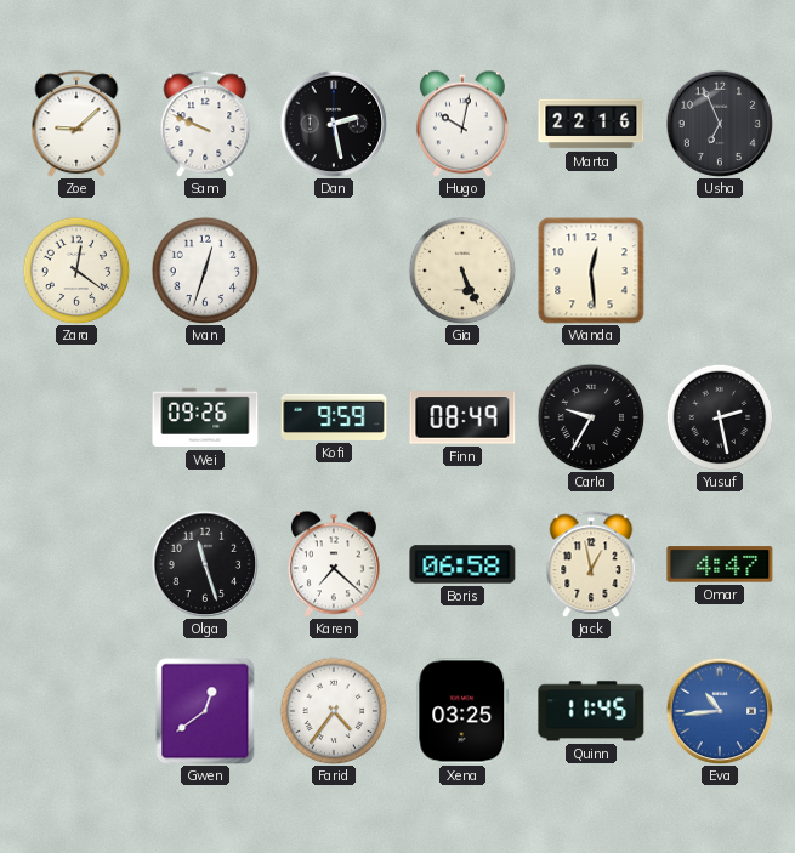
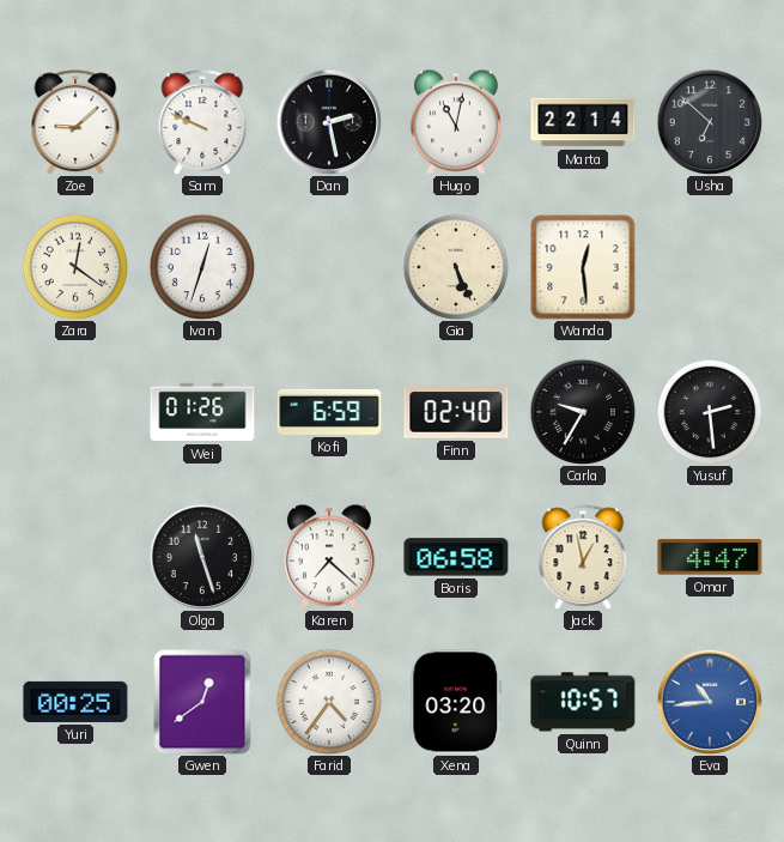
Hugo: 10:02 -> 11:02
Marta: 22:16 -> 22:14
Usha: 6:56 -> 6:52
Wei: 09:26 -> 01:26
Kofi: 9:59 -> 6:59
Finn: 08:49 -> 02:40
Yusuf: 2:28 -> 2:29
Yuri: none -> 00:25
Xena: 03:25 -> 03:20
Quinn: 11:45 -> 10:57
